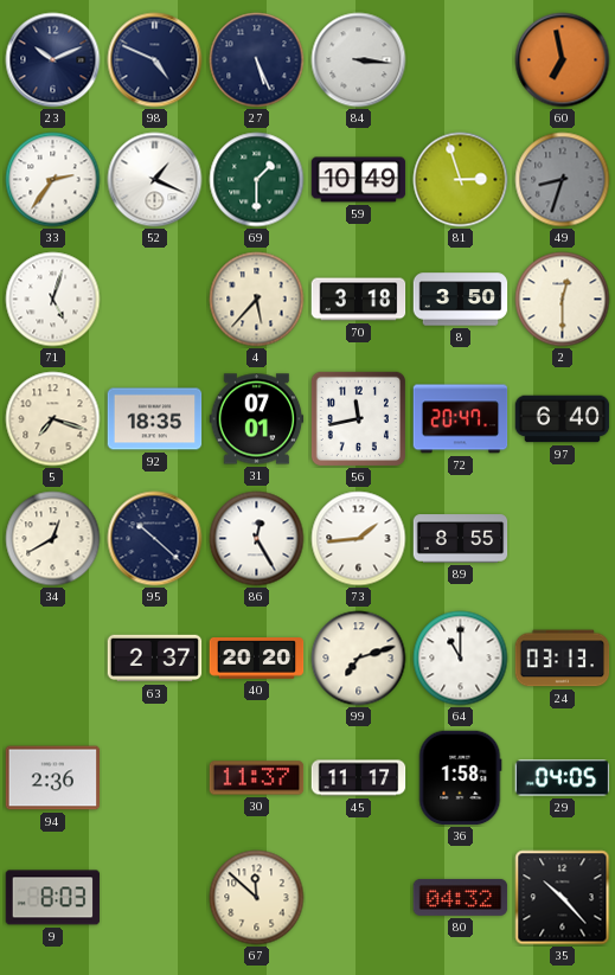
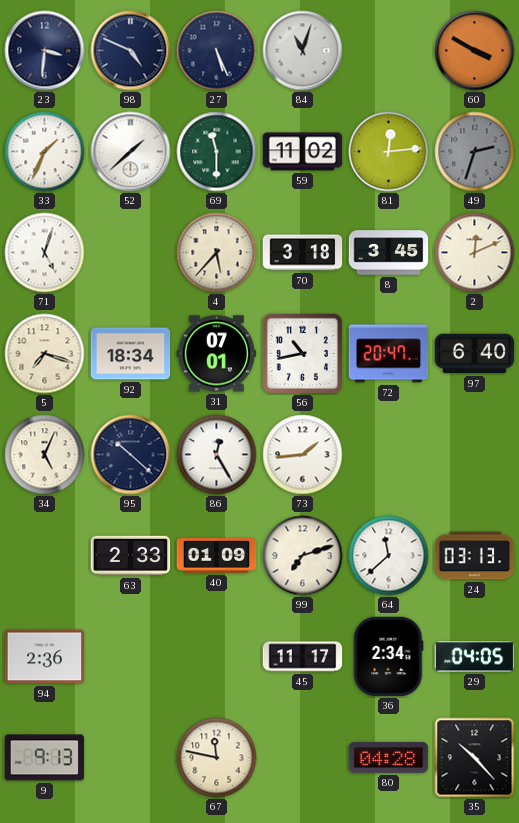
23: 10:11 -> 3:31
84: 3:16 -> 11:03
60: 6:58 -> 3:50
33: 2:36 -> 1:34
52: 1:19 -> 1:38
69: 1:30 -> 11:30
59: 10:49 -> 11:02
81: 2:57 -> 12:14
49: 8:33 -> 2:33
8: 3:50 -> 3:45
2: 12:30 -> 12:11
92: 18:35 -> 18:34
56: 11:43 -> 10:43
34: 12:40 -> 5:04
89: 8:55 -> none
63: 2:37 -> 2:33
40: 20:20 -> 01:09
64: 11:00 -> 11:38
30: 11:37 -> none
36: 1:58 -> 2:34
9: 8:03 -> 9:13
67: 11:52 -> 11:47
80: 04:32 -> 04:28
